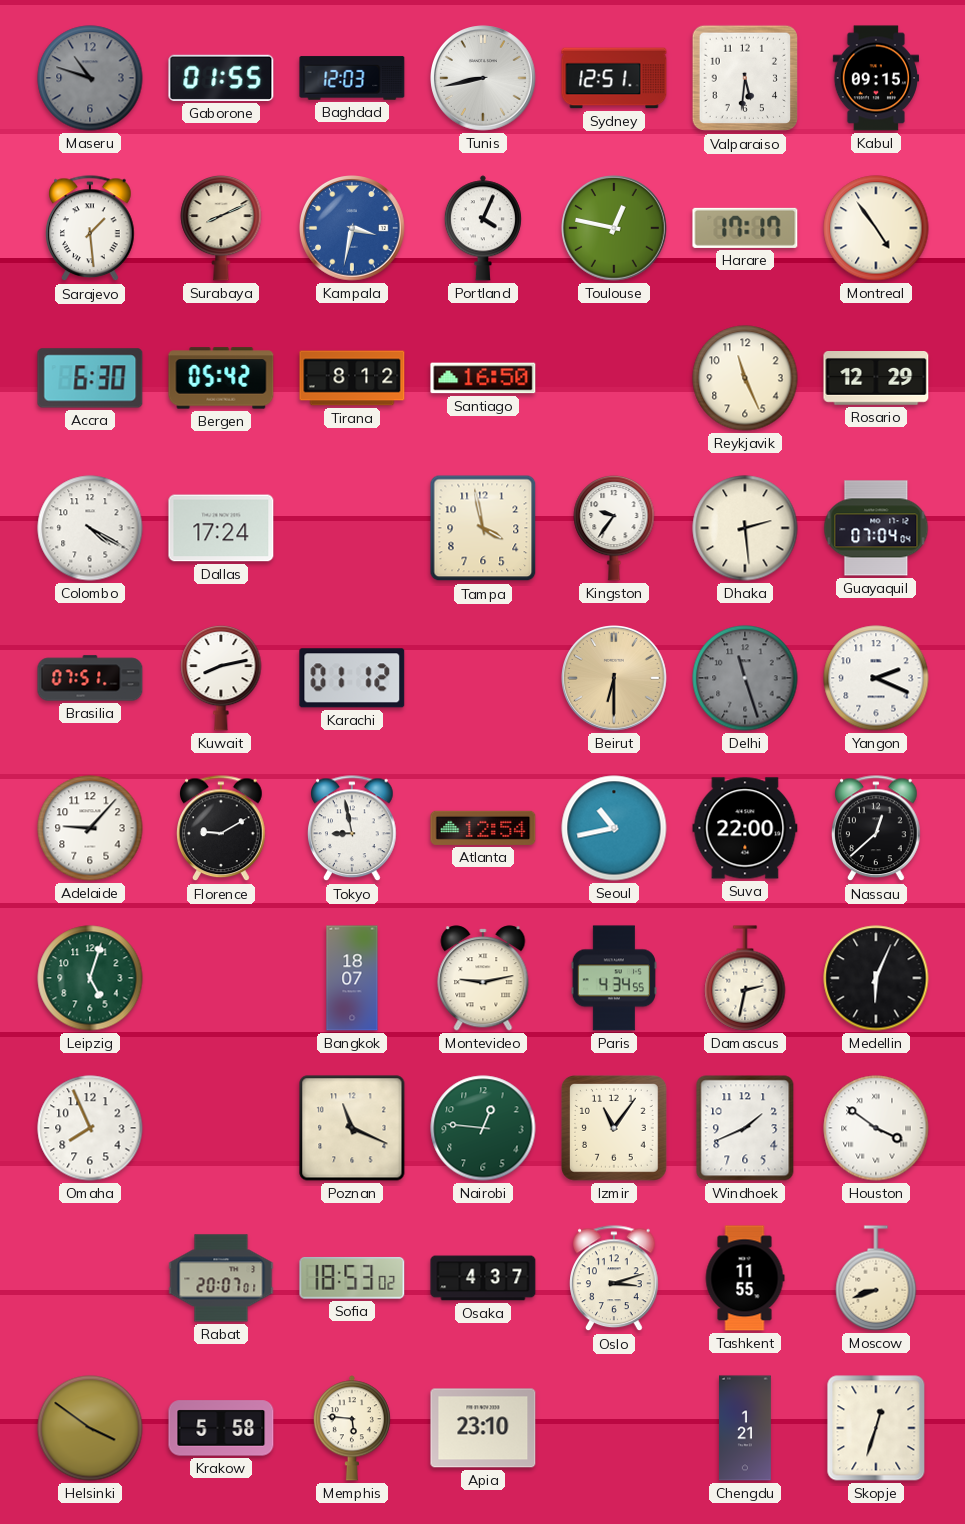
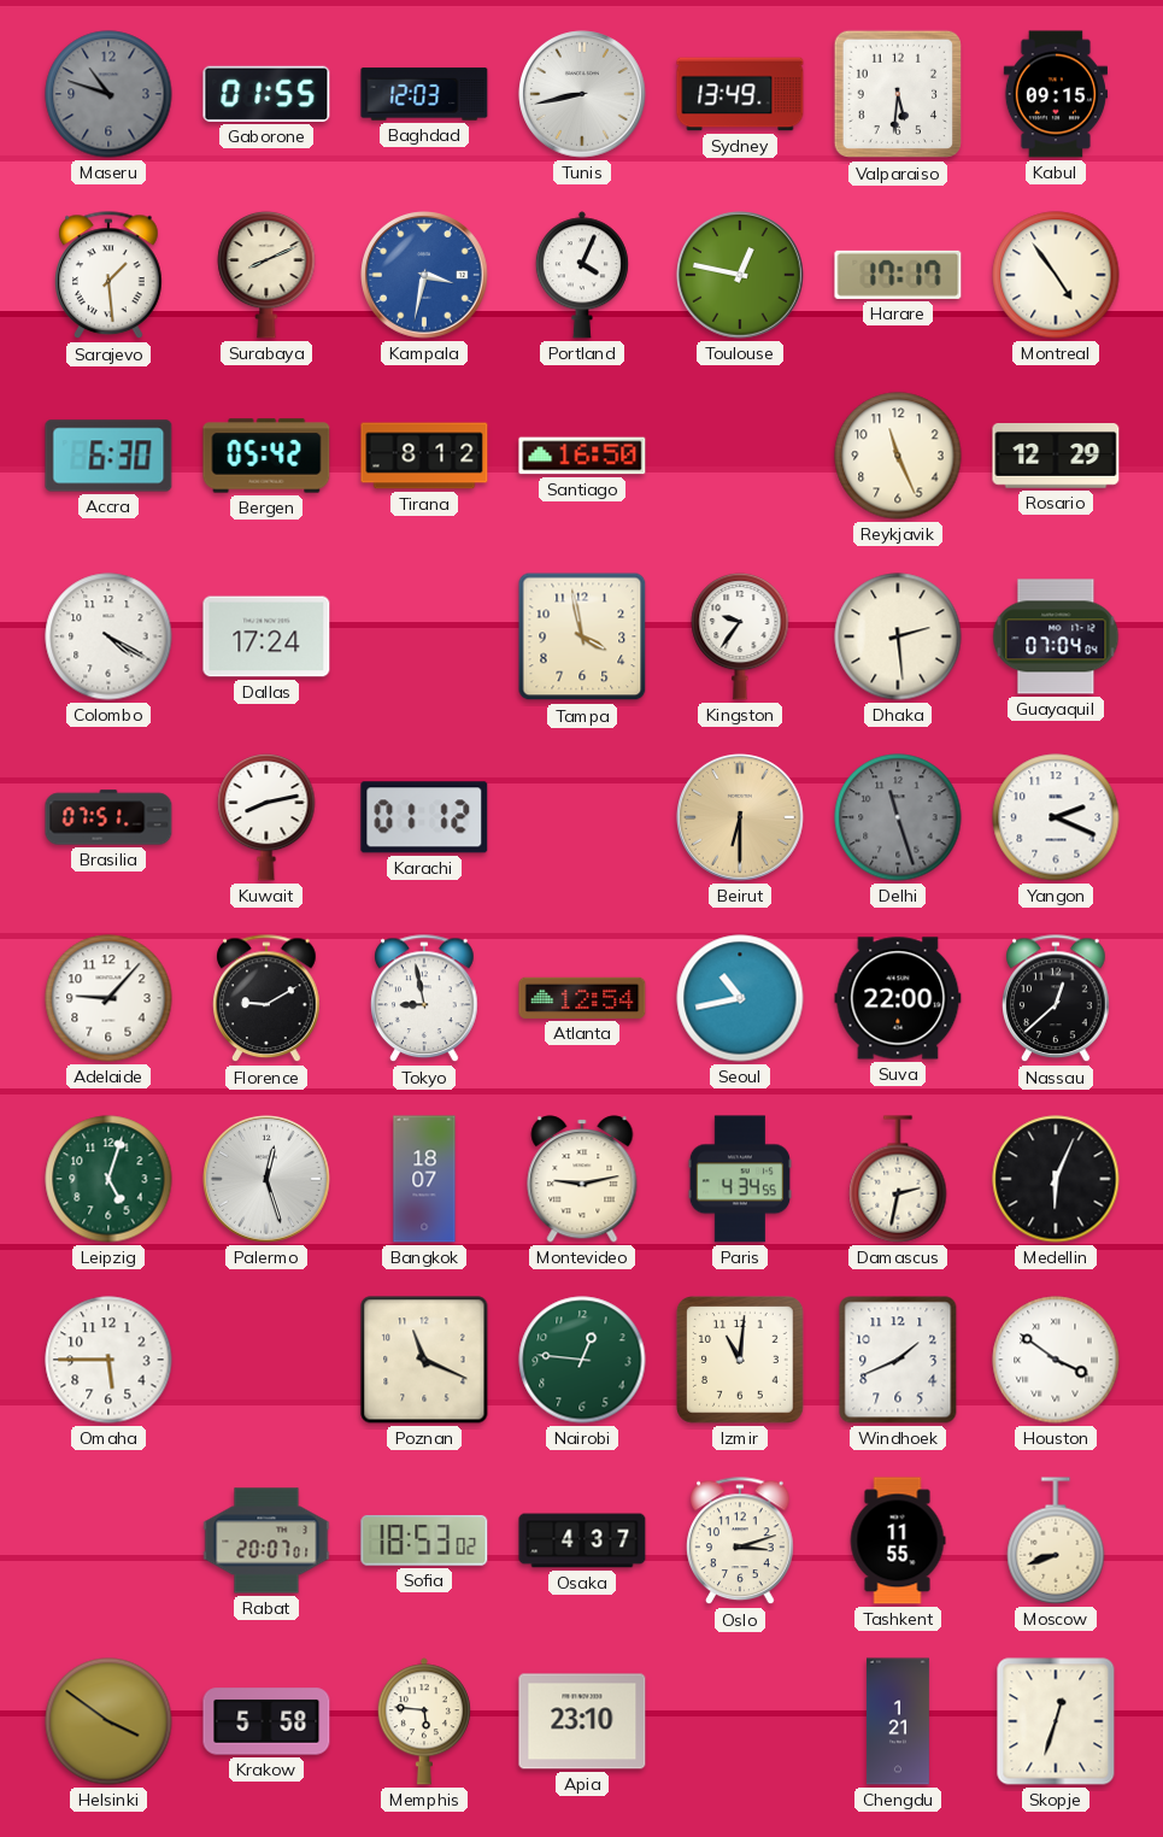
Sydney: 12:51 -> 13:49
Palermo: none -> 12:27
Omaha: 7:56 -> 5:45
Izmir: 11:06 -> 11:01
